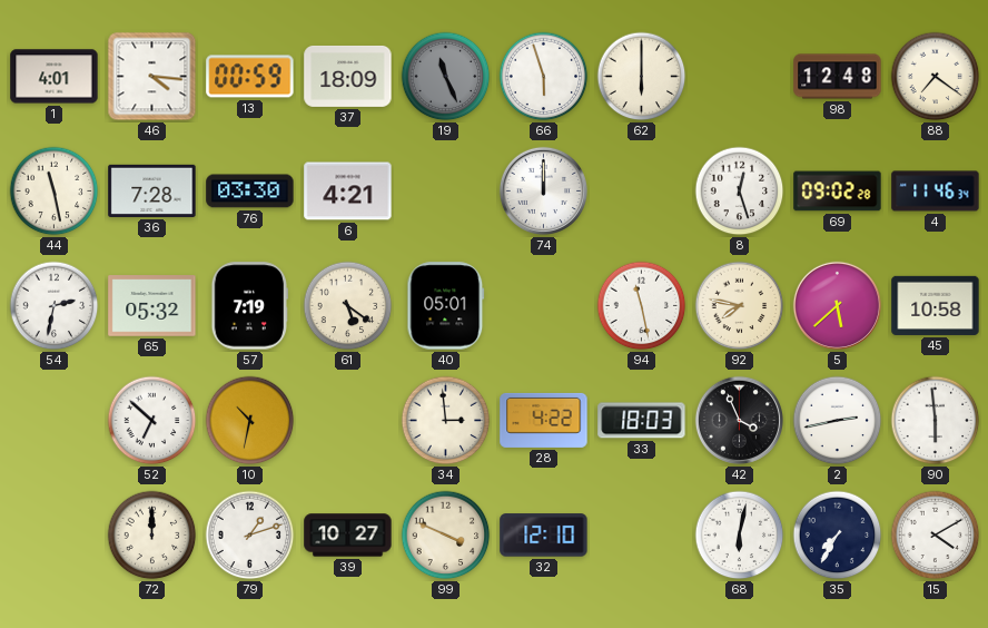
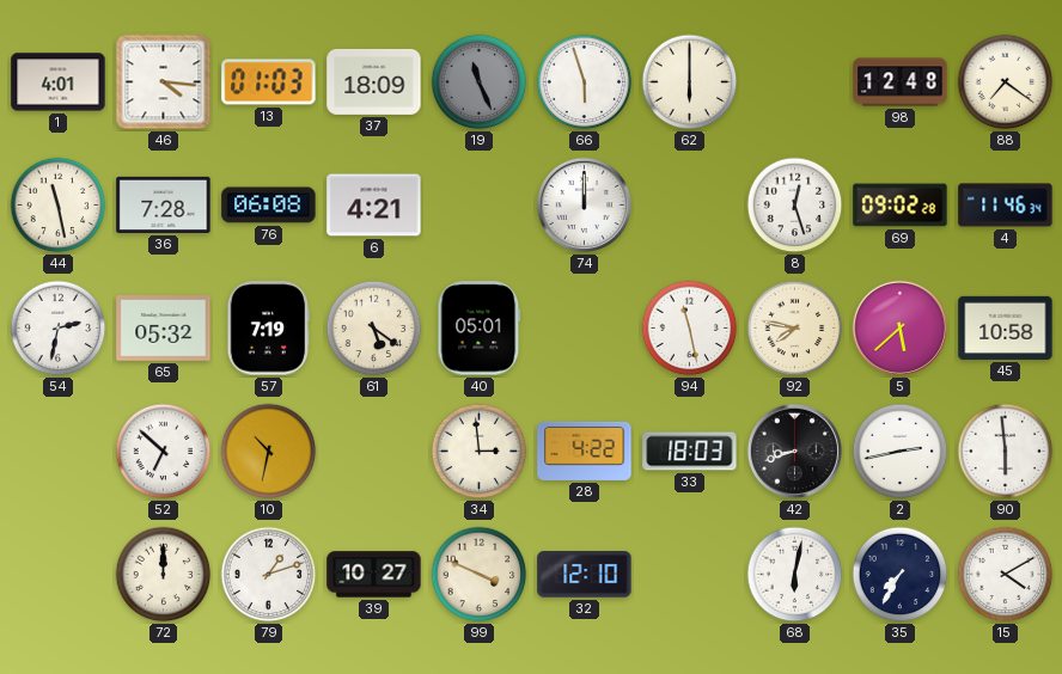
13: 00:59 -> 01:03
76: 03:30 -> 06:08
42: 3:56 -> 8:42
